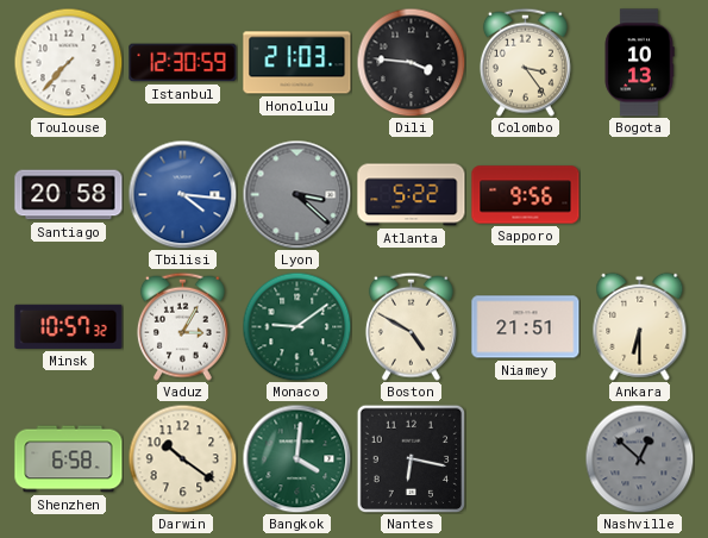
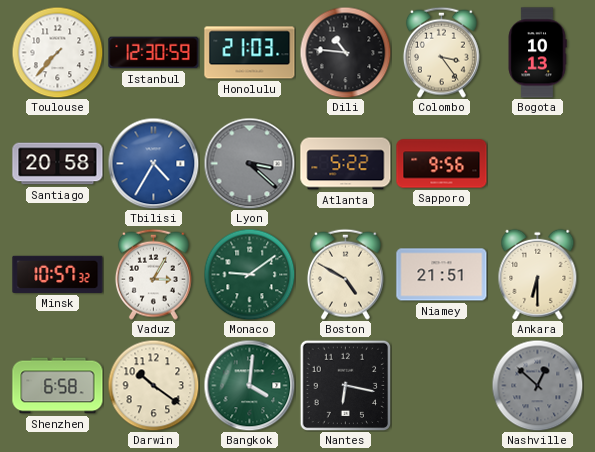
Dili: 3:46 -> 10:46
Tbilisi: 4:16 -> 4:35
